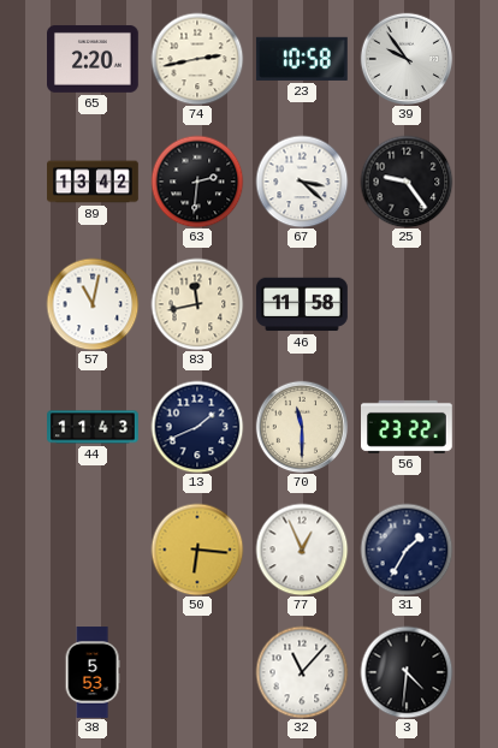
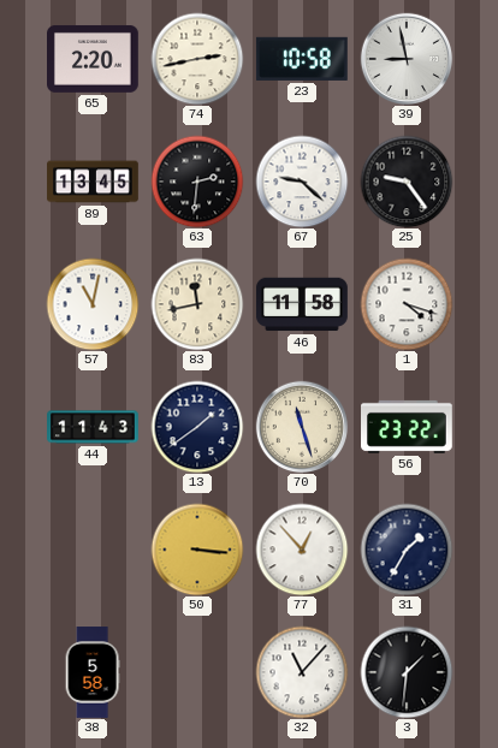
39: 9:54 -> 8:58
89: 13:42 -> 13:45
67: 3:22 -> 9:22
1: none -> 4:18
13: 1:41 -> 1:39
70: 11:30 -> 11:27
50: 6:16 -> 3:16
77: 12:56 -> 12:53
38: 5:53 -> 5:58
3: 4:31 -> 1:31
